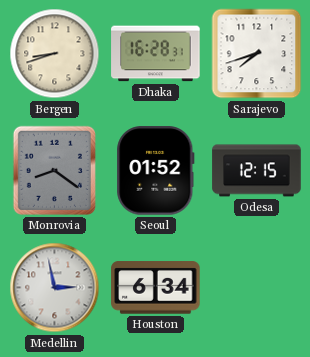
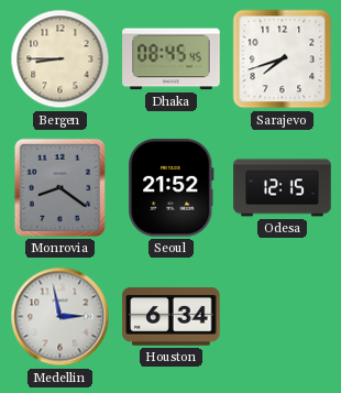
Bergen: 8:42 -> 8:45
Dhaka: 16:28 -> 08:45
Seoul: 01:52 -> 21:52
